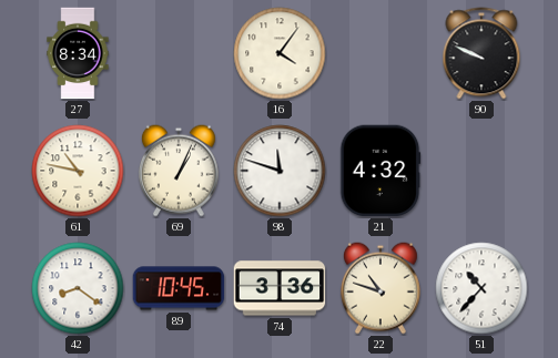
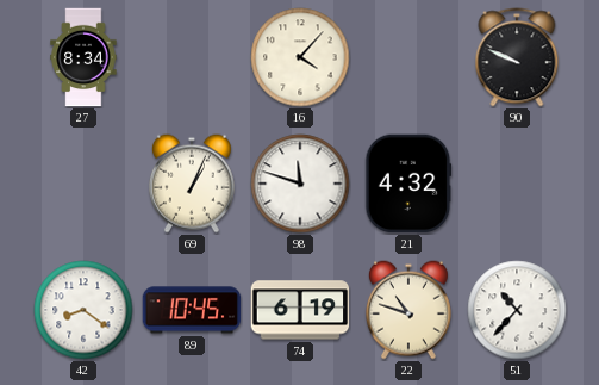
16: 4:06 -> 4:07
61: 10:47 -> none
74: 3:36 -> 6:19
